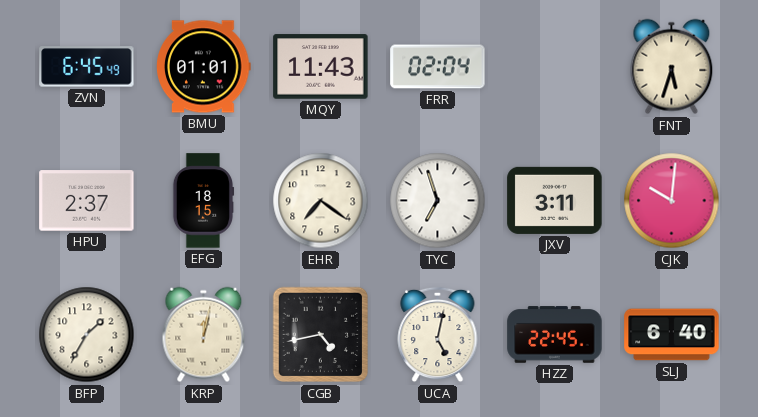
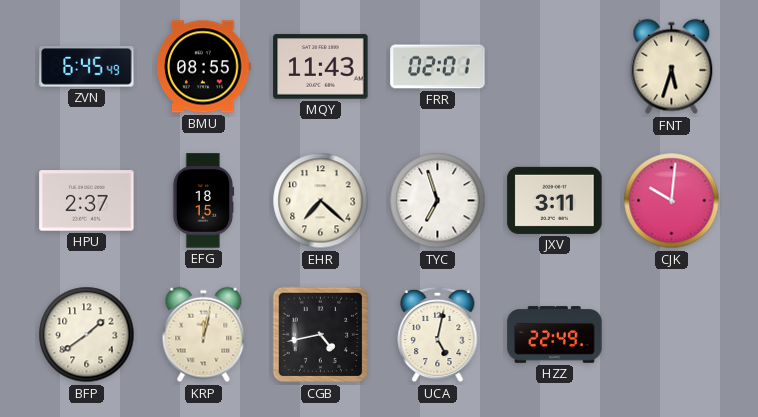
BMU: 01:01 -> 08:55
FRR: 02:04 -> 02:01
EHR: 7:21 -> 7:22
BFP: 1:35 -> 1:39
HZZ: 22:45 -> 22:49
SLJ: 6:40 -> none
